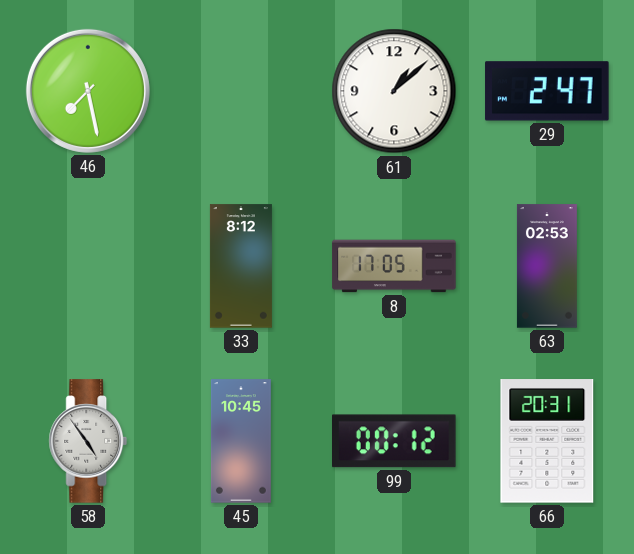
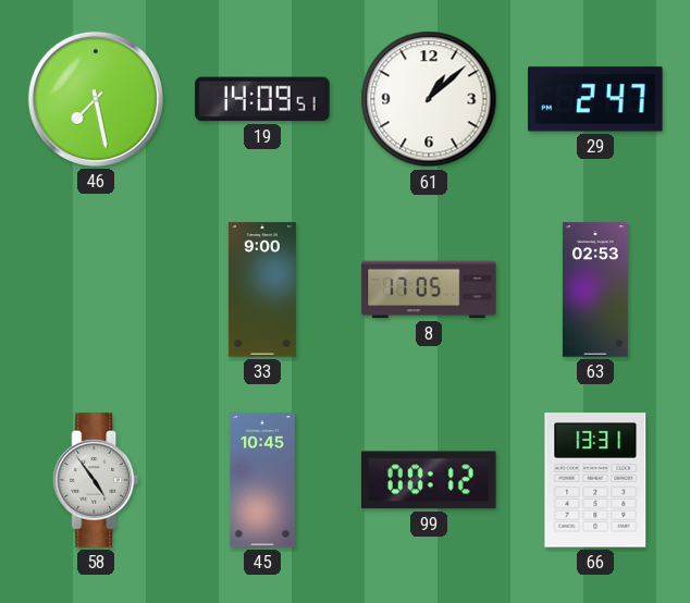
19: none -> 14:09
33: 8:12 -> 9:00
66: 20:31 -> 13:31
